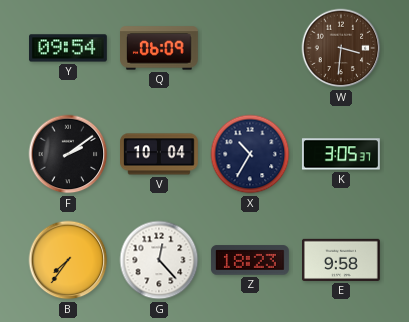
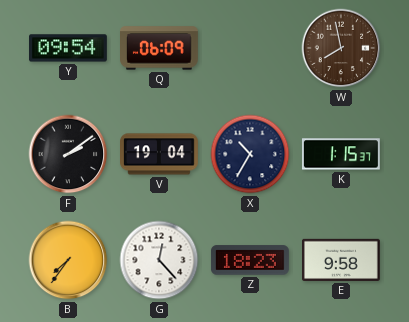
W: 3:31 -> 7:58
V: 10:04 -> 19:04
K: 3:05 -> 1:15
